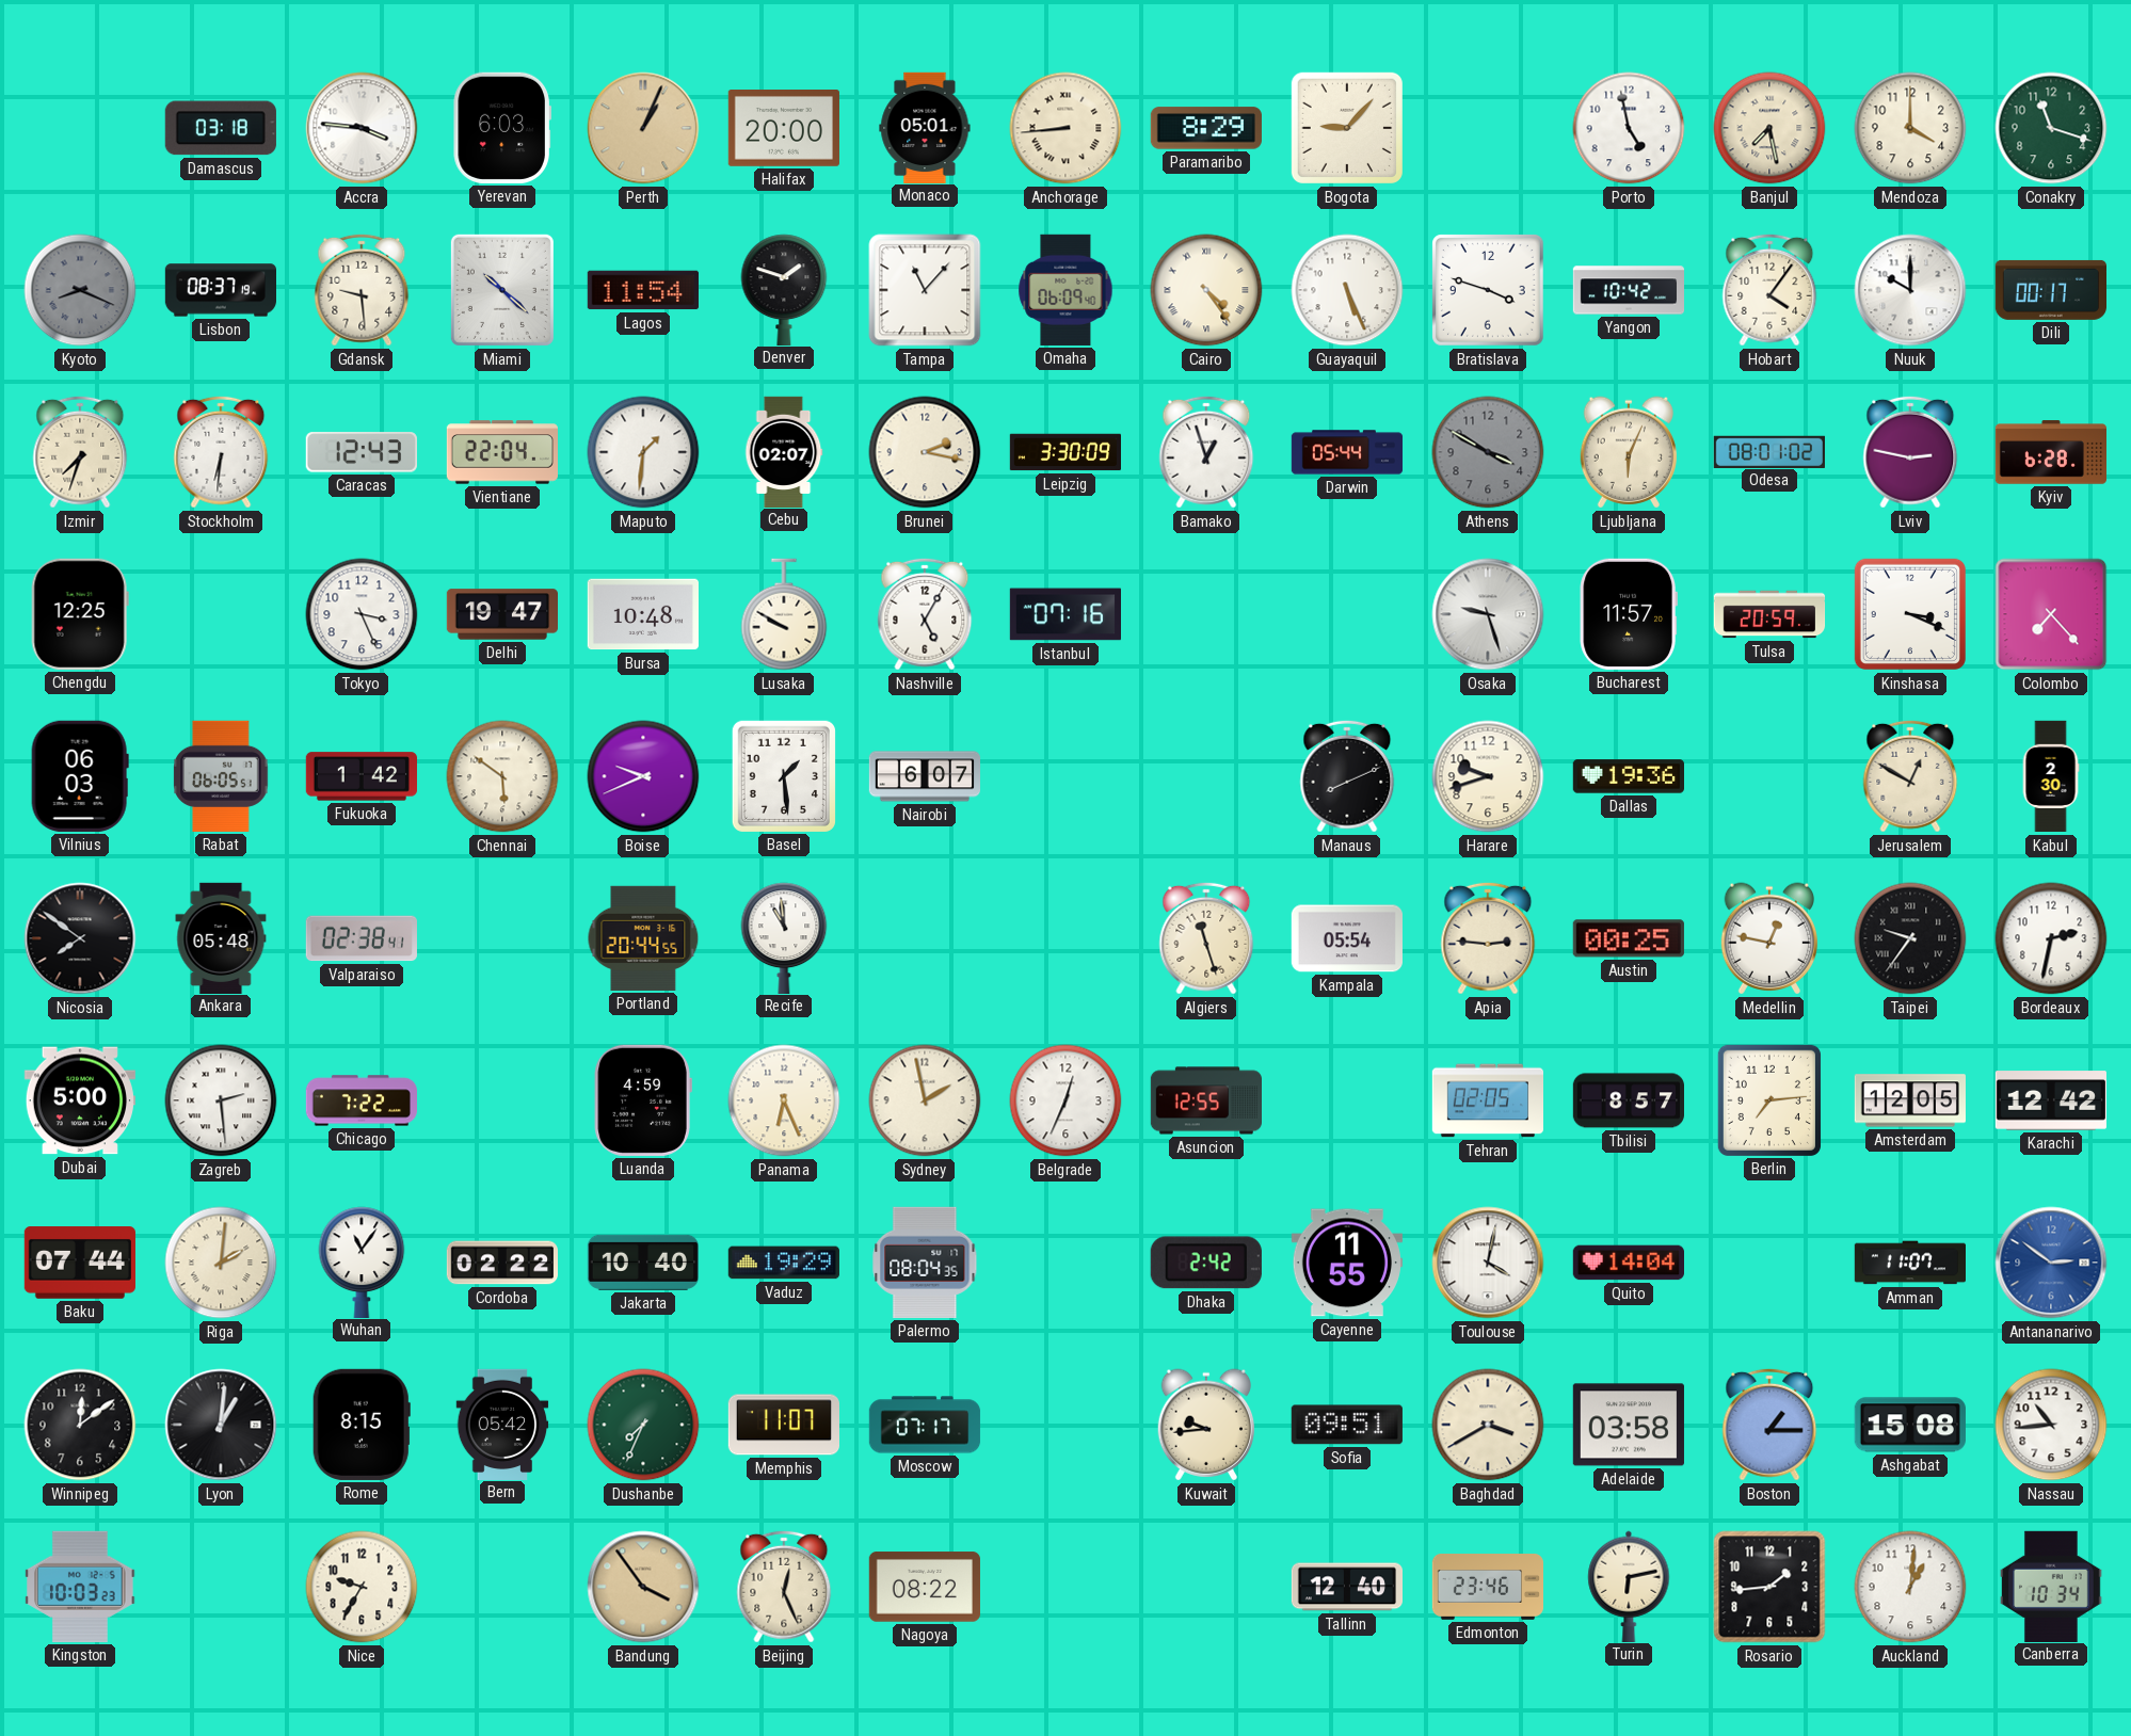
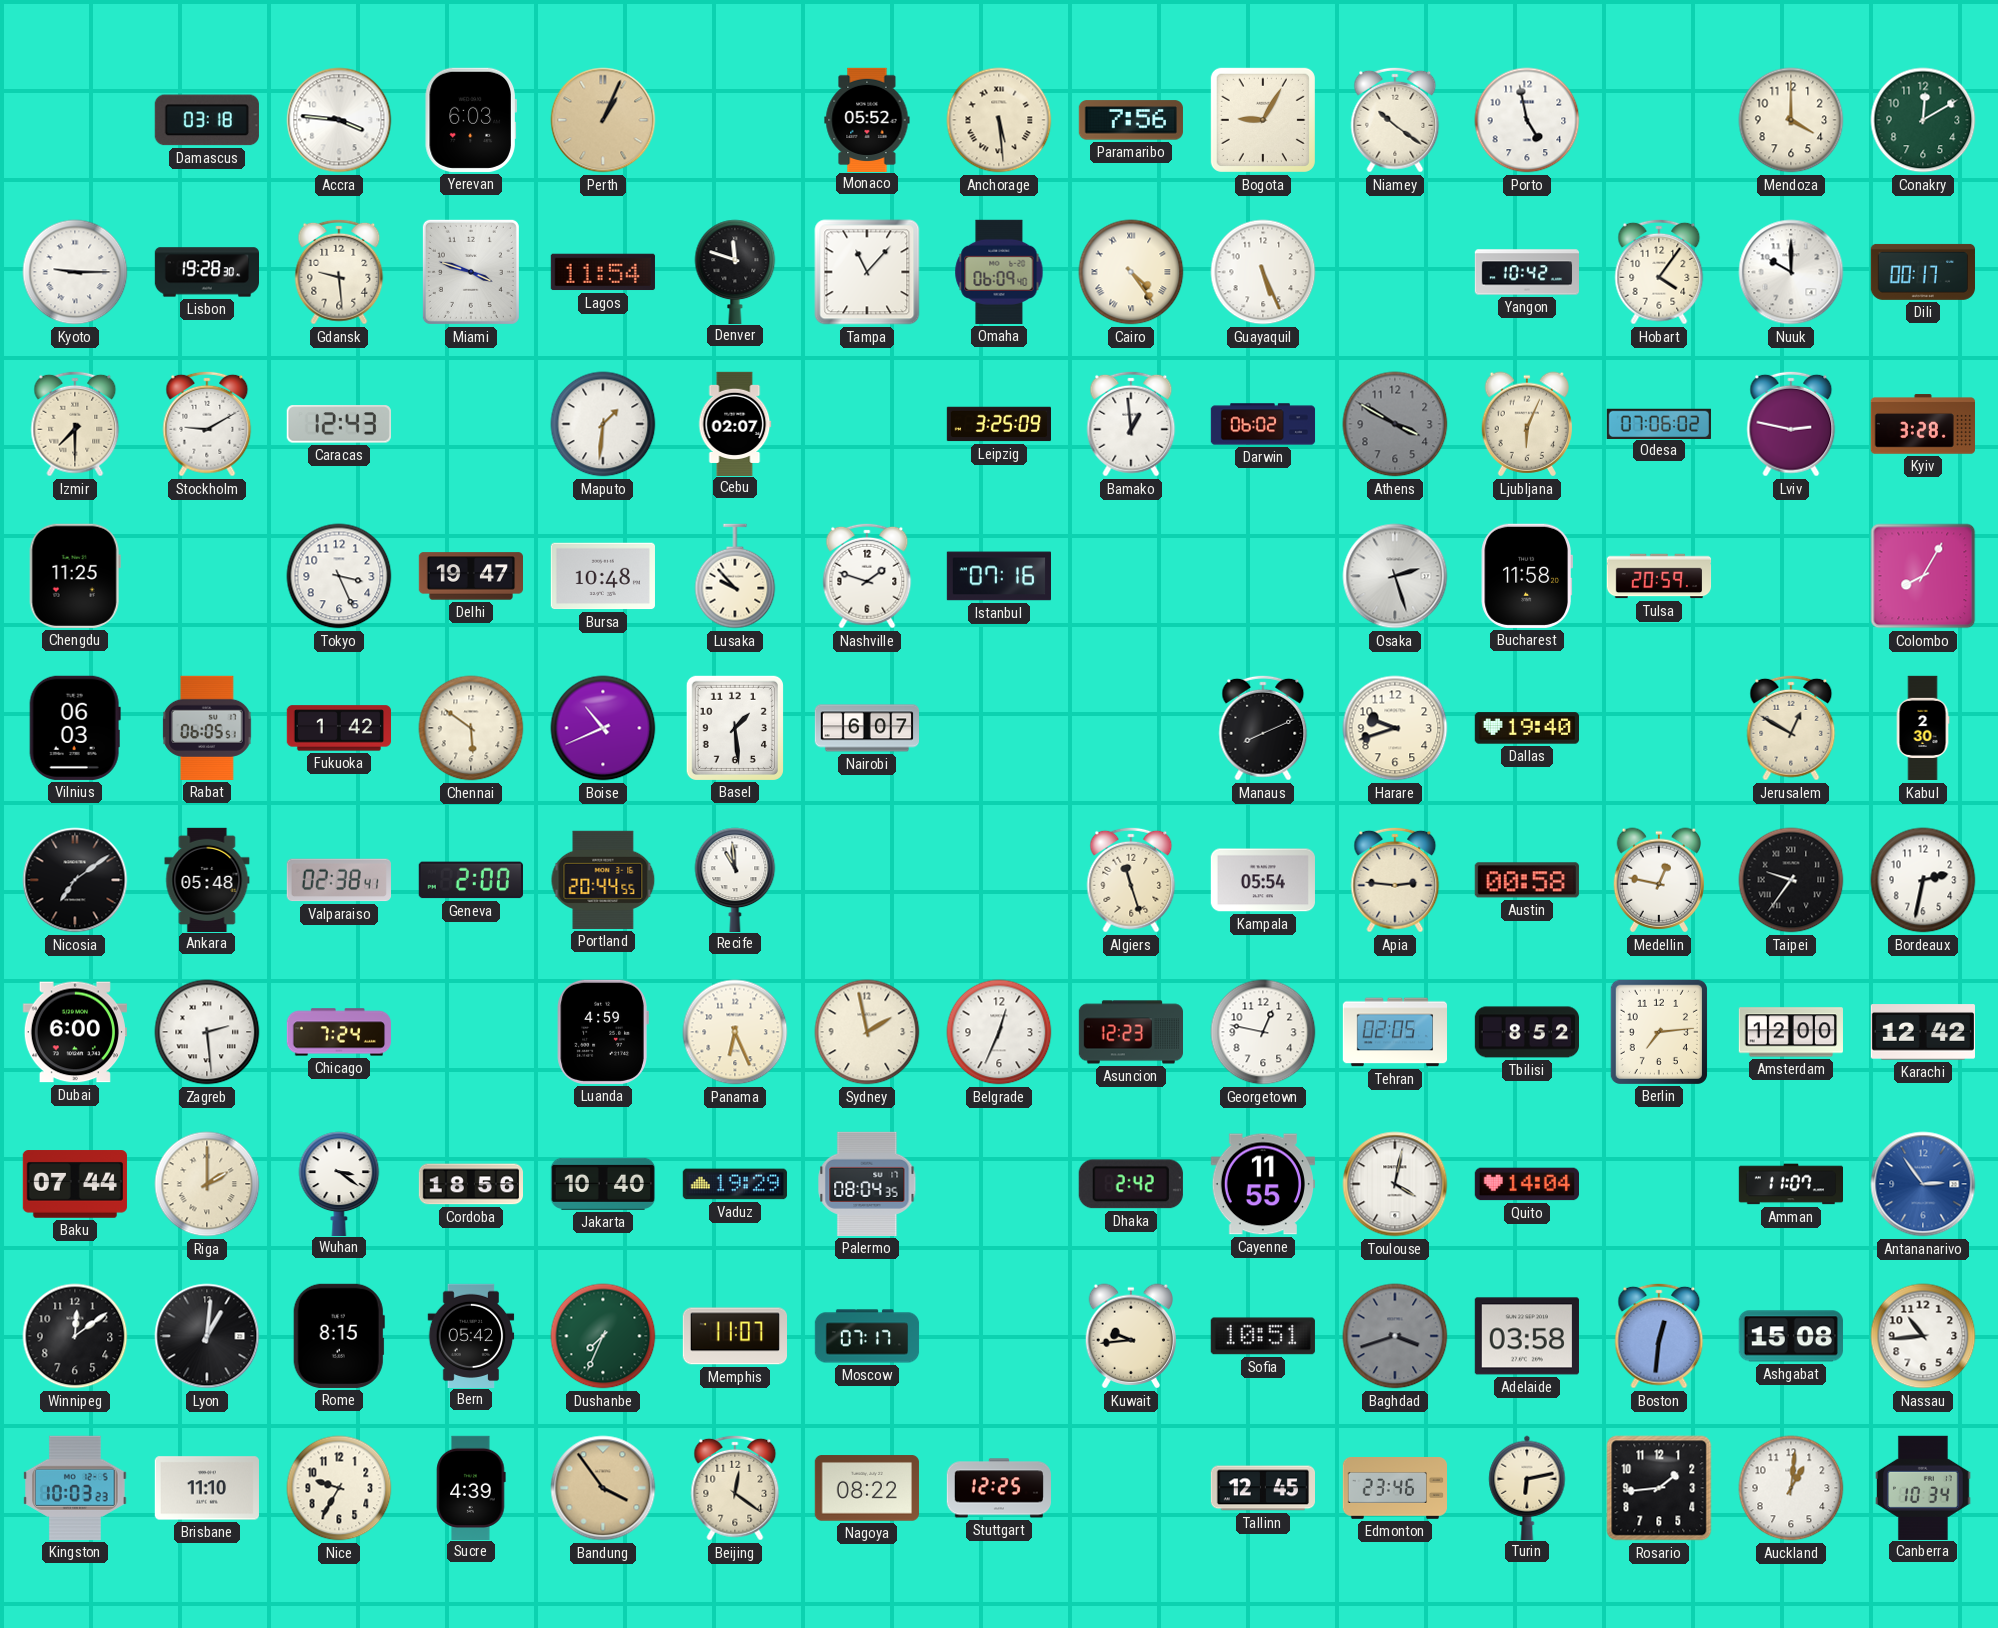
Halifax: 20:00 -> none
Monaco: 05:01 -> 05:52
Anchorage: 8:44 -> 5:29
Paramaribo: 8:29 -> 7:56
Bogota: 9:07 -> 9:05
Niamey: none -> 10:21
Banjul: 7:28 -> none
Conakry: 11:18 -> 12:10
Kyoto: 8:19 -> 9:15
Kyoto dial: grey -> white
Lisbon: 08:37 -> 19:28
Miami: 10:22 -> 3:48
Denver: 1:48 -> 11:48
Bratislava: 3:48 -> none
Izmir: 7:33 -> 7:30
Stockholm: 6:31 -> 9:10
Vientiane: 22:04 -> none
Brunei: 2:17 -> none
Leipzig: 3:30 -> 3:25
Bamako: 12:57 -> 12:59
Darwin: 05:44 -> 06:02
Odesa: 08:01 -> 07:06
Kyiv: 6:28 -> 3:28
Chengdu: 12:25 -> 11:25
Lusaka: 9:50 -> 9:53
Nashville: 5:05 -> 1:48
Osaka: 9:27 -> 2:27
Bucharest: 11:57 -> 11:58
Kinshasa: 3:19 -> none
Colombo: 7:23 -> 8:05
Boise: 9:41 -> 10:41
Dallas: 19:36 -> 19:40
Nicosia: 7:51 -> 7:09
Geneva: none -> 2:00
Austin: 00:25 -> 00:58
Dubai: 5:00 -> 6:00
Chicago: 7:22 -> 7:24
Asuncion: 12:55 -> 12:23
Georgetown: none -> 12:47
Tbilisi: 8:57 -> 8:52
Amsterdam: 12:05 -> 12:00
Riga: 2:01 -> 2:00
Wuhan: 11:06 -> 3:21
Cordoba: 02:22 -> 18:56
Antananarivo: 2:51 -> 2:54
Sofia: 09:51 -> 10:51
Baghdad: 3:40 -> 3:42
Baghdad dial: cream -> grey
Boston: 1:15 -> 12:31
Brisbane: none -> 11:10
Sucre: none -> 4:39
Beijing: 12:26 -> 12:21
Stuttgart: none -> 12:25
Tallinn: 12:40 -> 12:45
